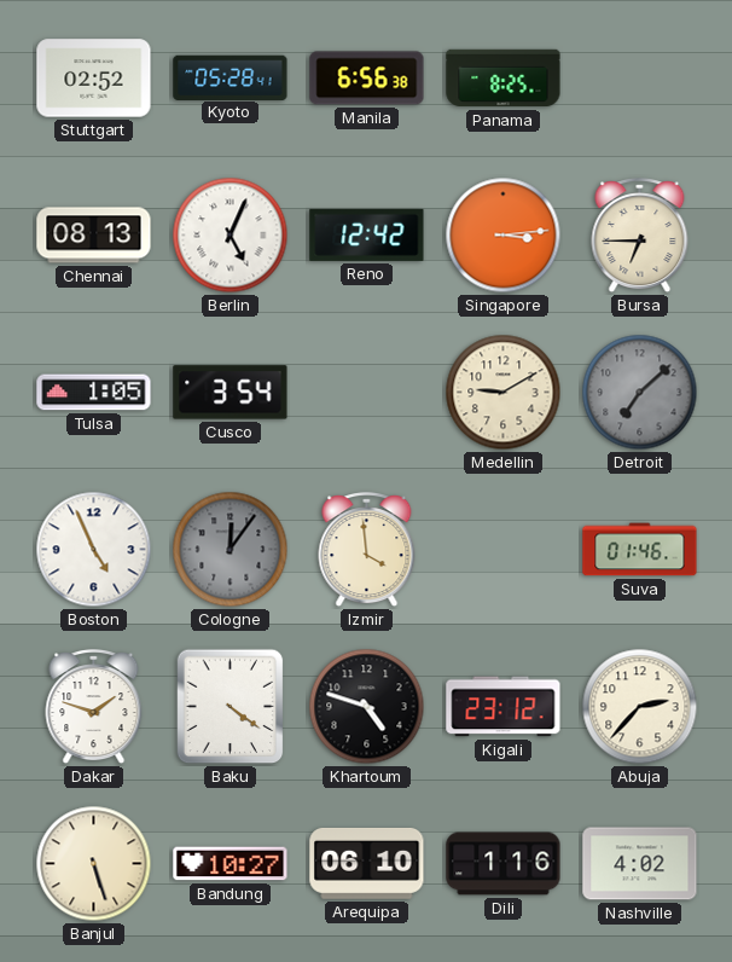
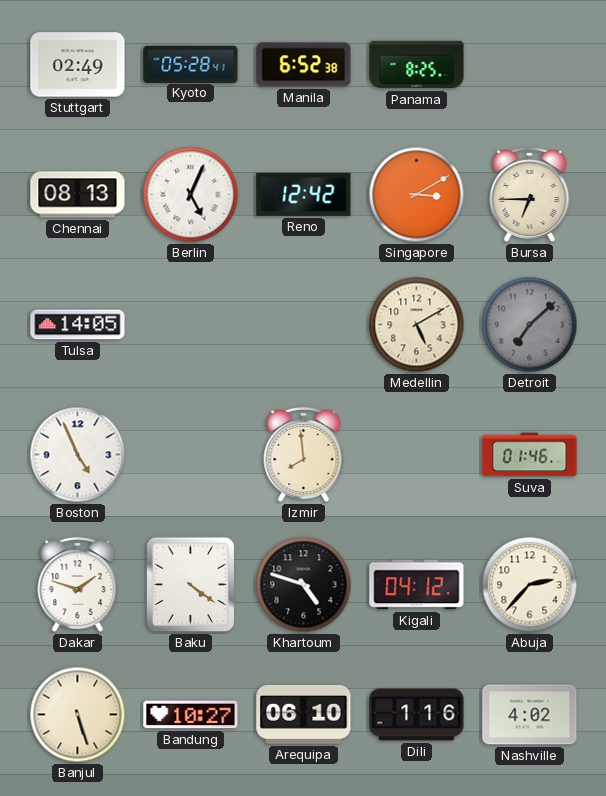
Stuttgart: 02:52 -> 02:49
Manila: 6:56 -> 6:52
Singapore: 3:14 -> 3:10
Tulsa: 1:05 -> 14:05
Cusco: 3:54 -> none
Medellin: 9:10 -> 5:10
Cologne: 12:06 -> none
Izmir: 3:59 -> 7:59
Kigali: 23:12 -> 04:12
